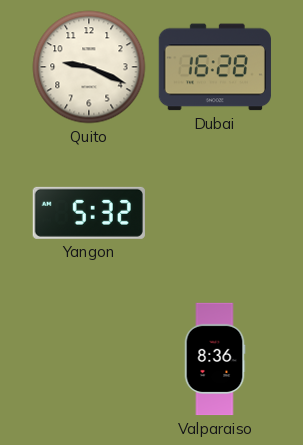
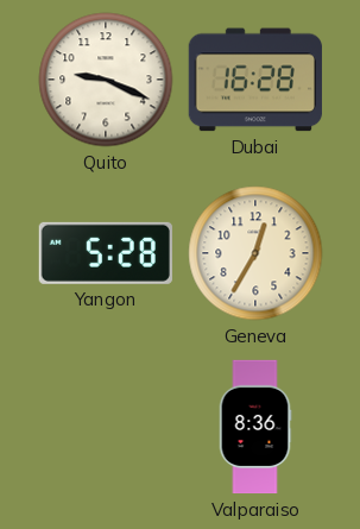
Yangon: 5:32 -> 5:28
Geneva: none -> 12:35
